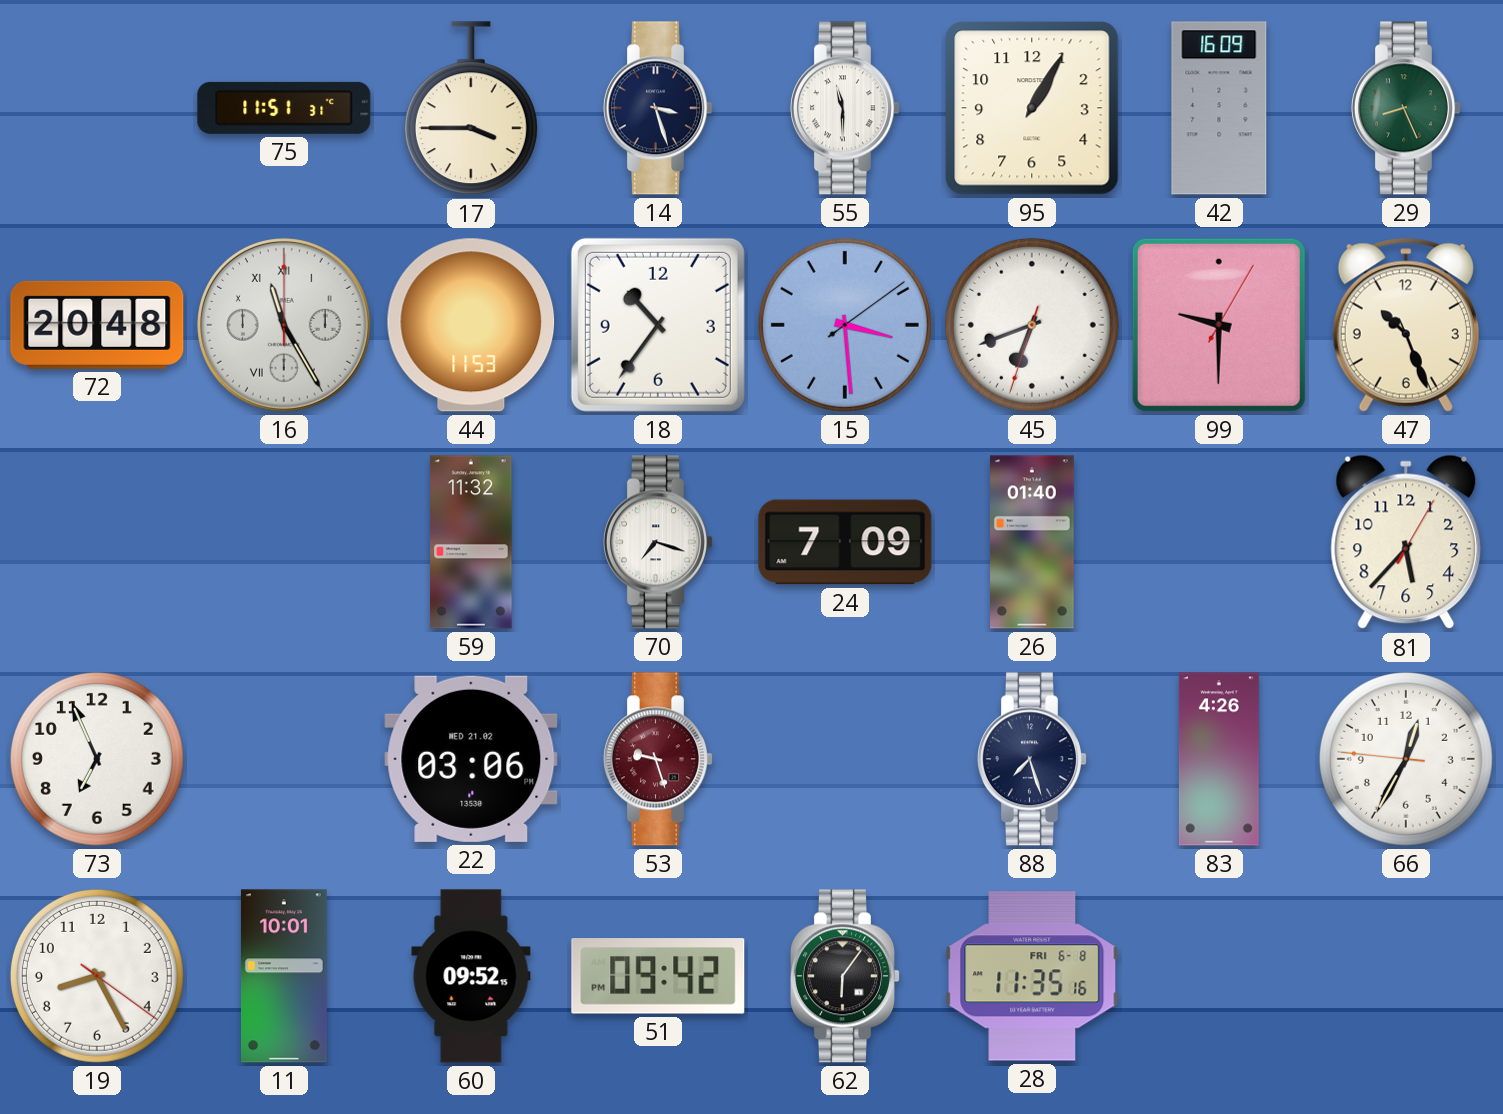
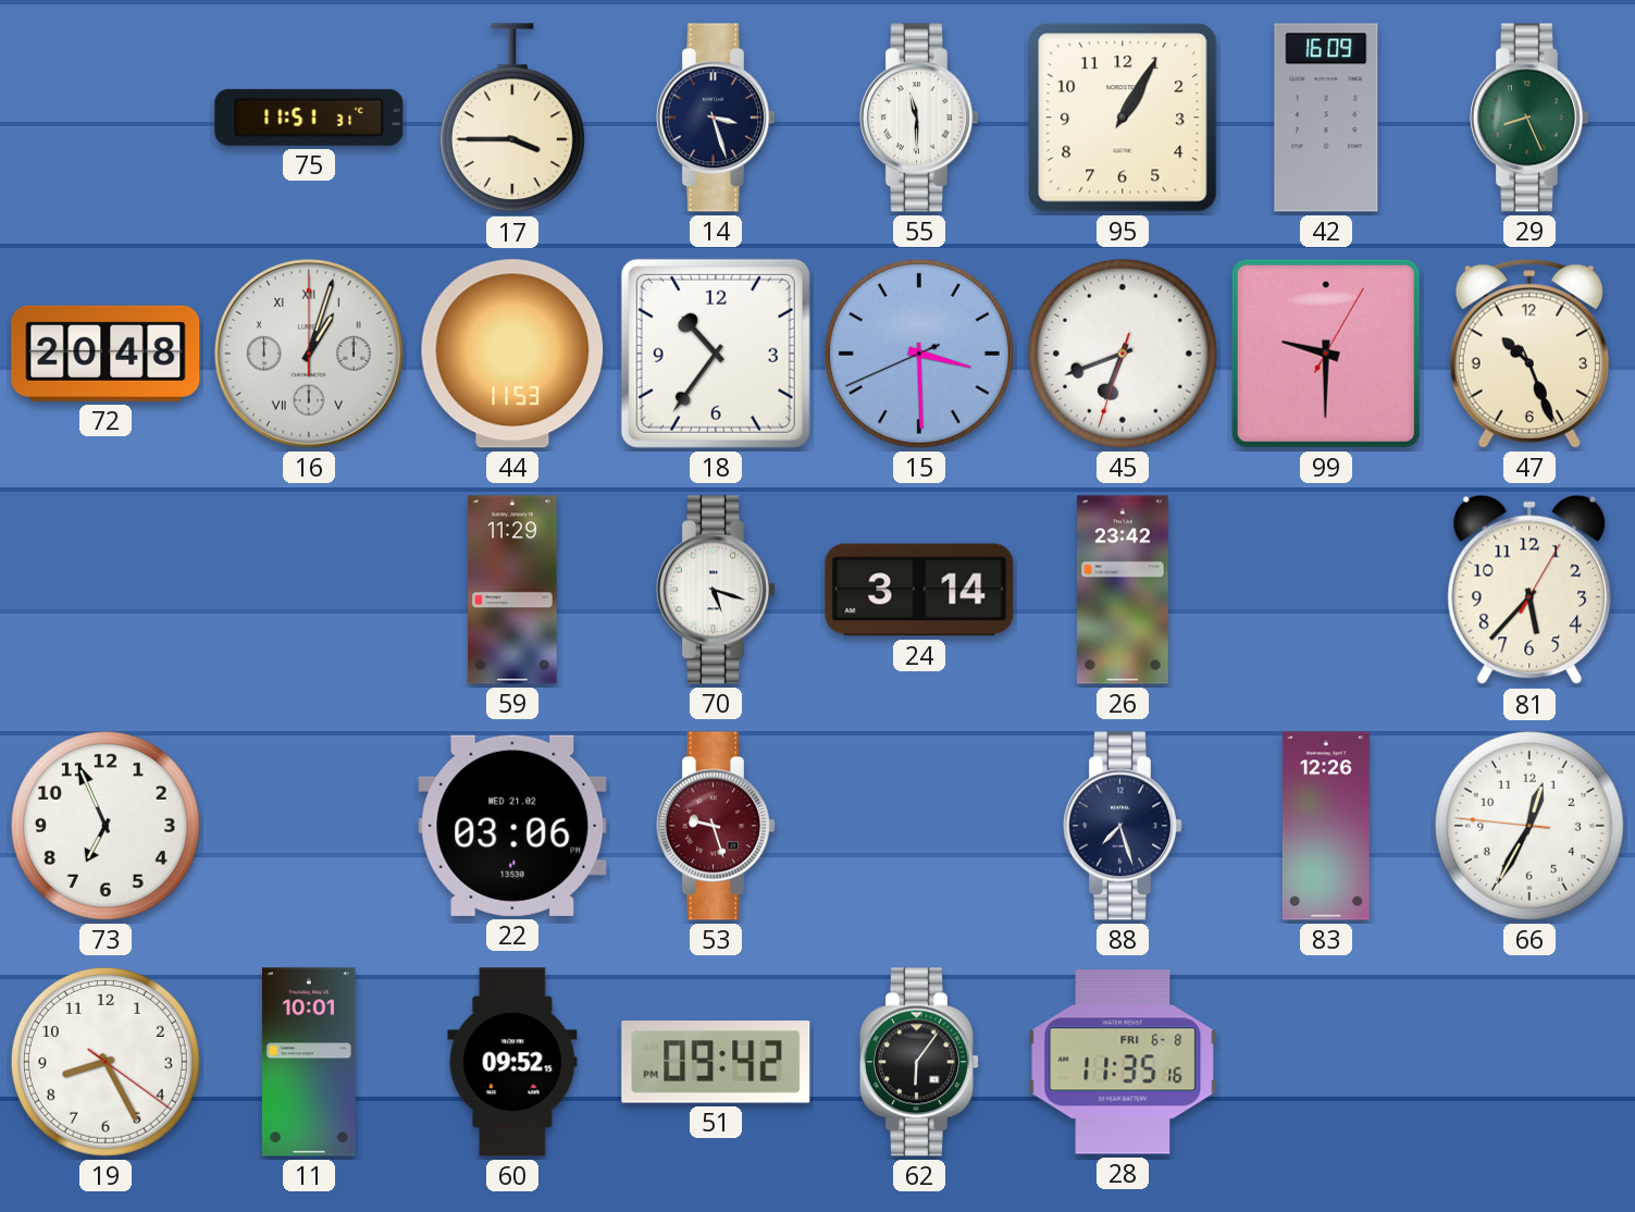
16: 11:25 -> 1:03
15: 3:29:09 -> 3:29:41
59: 11:32 -> 11:29
70: 7:18 -> 5:18
24: 7:09 -> 3:14
26: 01:40 -> 23:42
83: 4:26 -> 12:26
